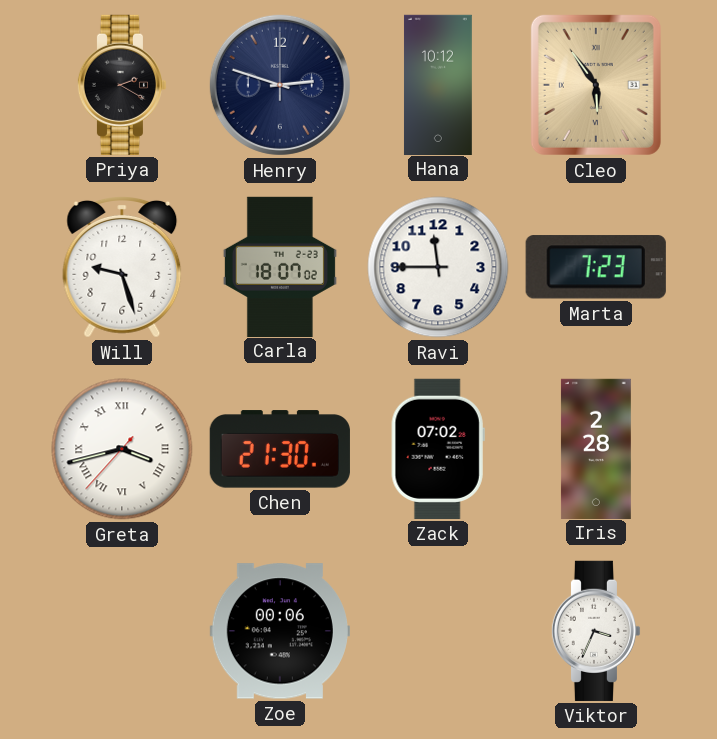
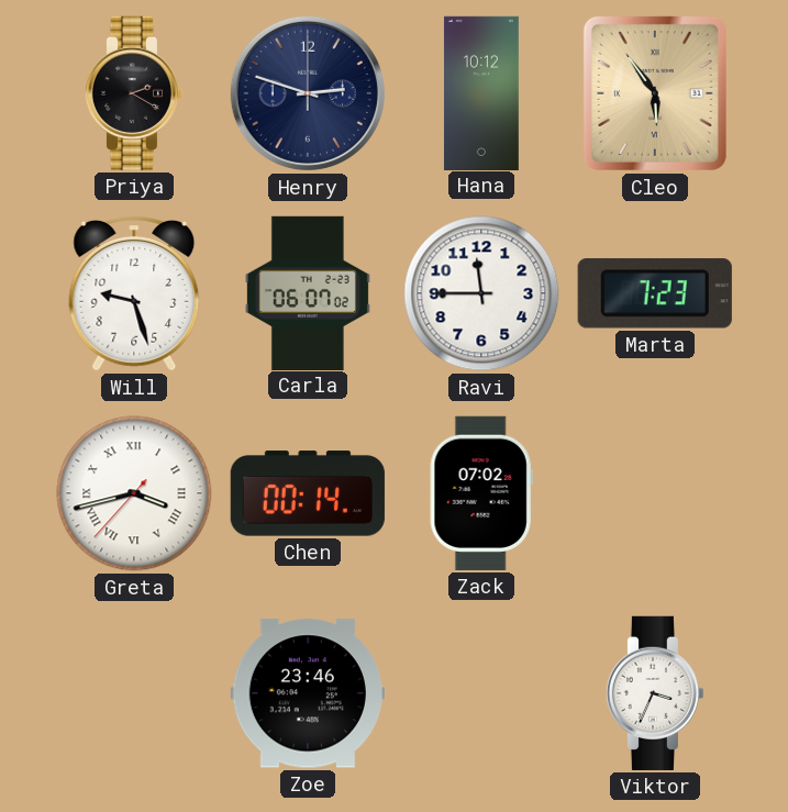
Carla: 18:07 -> 06:07
Chen: 21:30 -> 00:14
Iris: 2:28 -> none
Zoe: 00:06 -> 23:46
